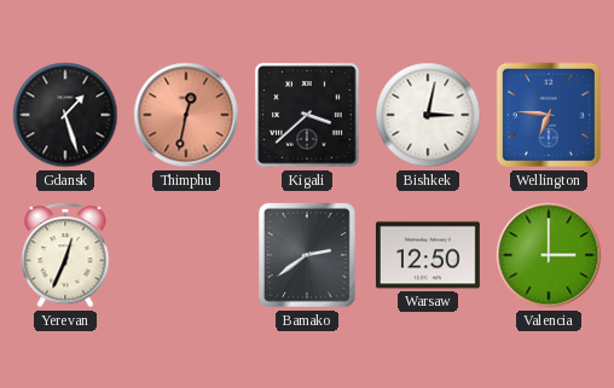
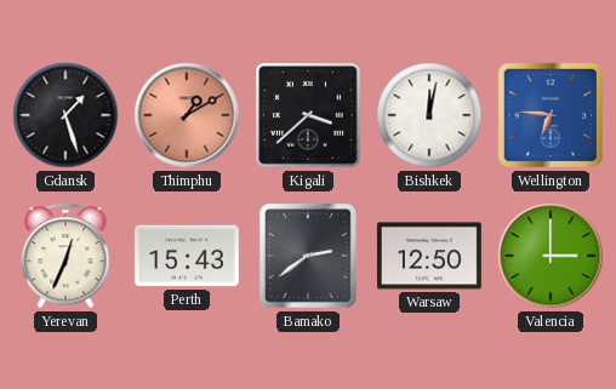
Thimphu: 12:32 -> 1:10
Bishkek: 3:02 -> 12:02
Perth: none -> 15:43
